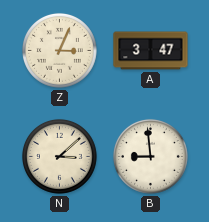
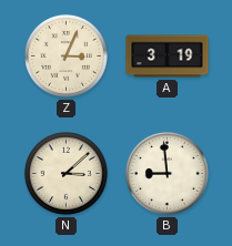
A: 3:47 -> 3:19
